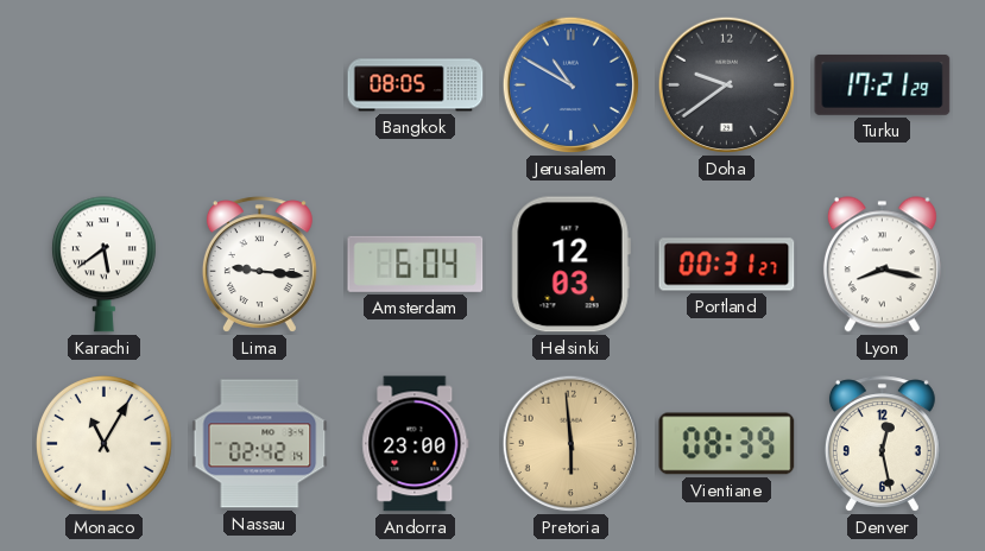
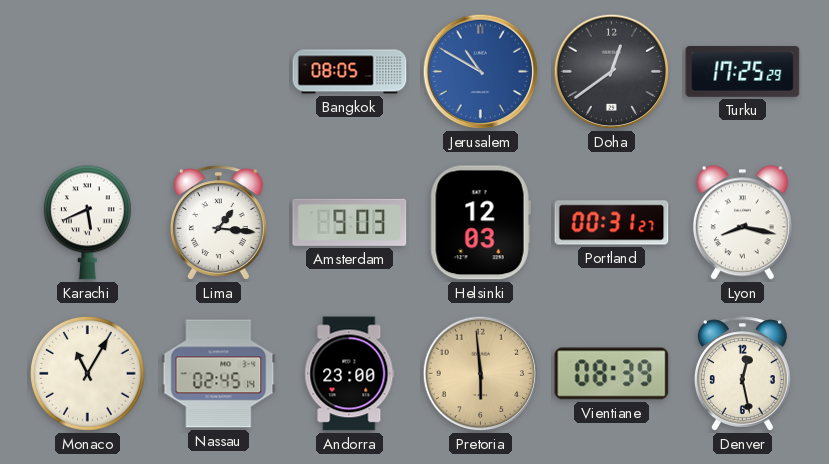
Doha: 9:39 -> 12:39
Turku: 17:21 -> 17:25
Karachi: 5:39 -> 5:41
Lima: 9:16 -> 1:16
Amsterdam: 6:04 -> 9:03
Nassau: 02:42 -> 02:45
